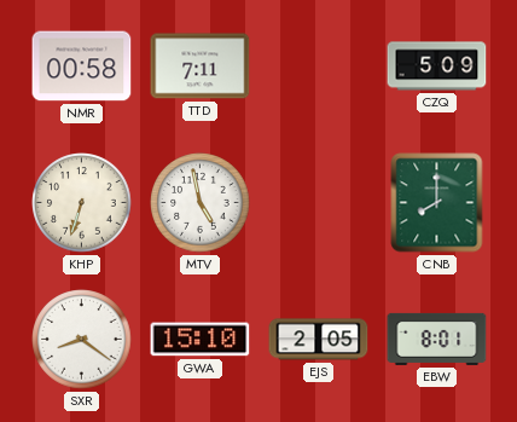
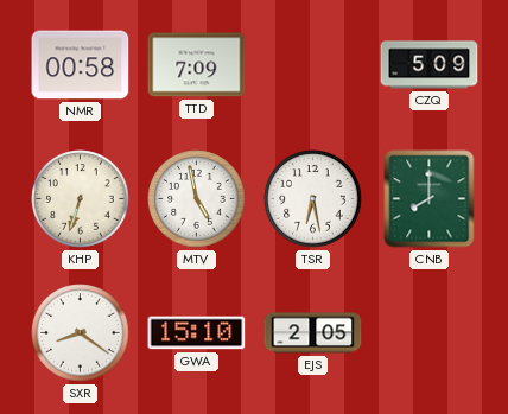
TTD: 7:11 -> 7:09
TSR: none -> 6:28
EBW: 8:01 -> none
